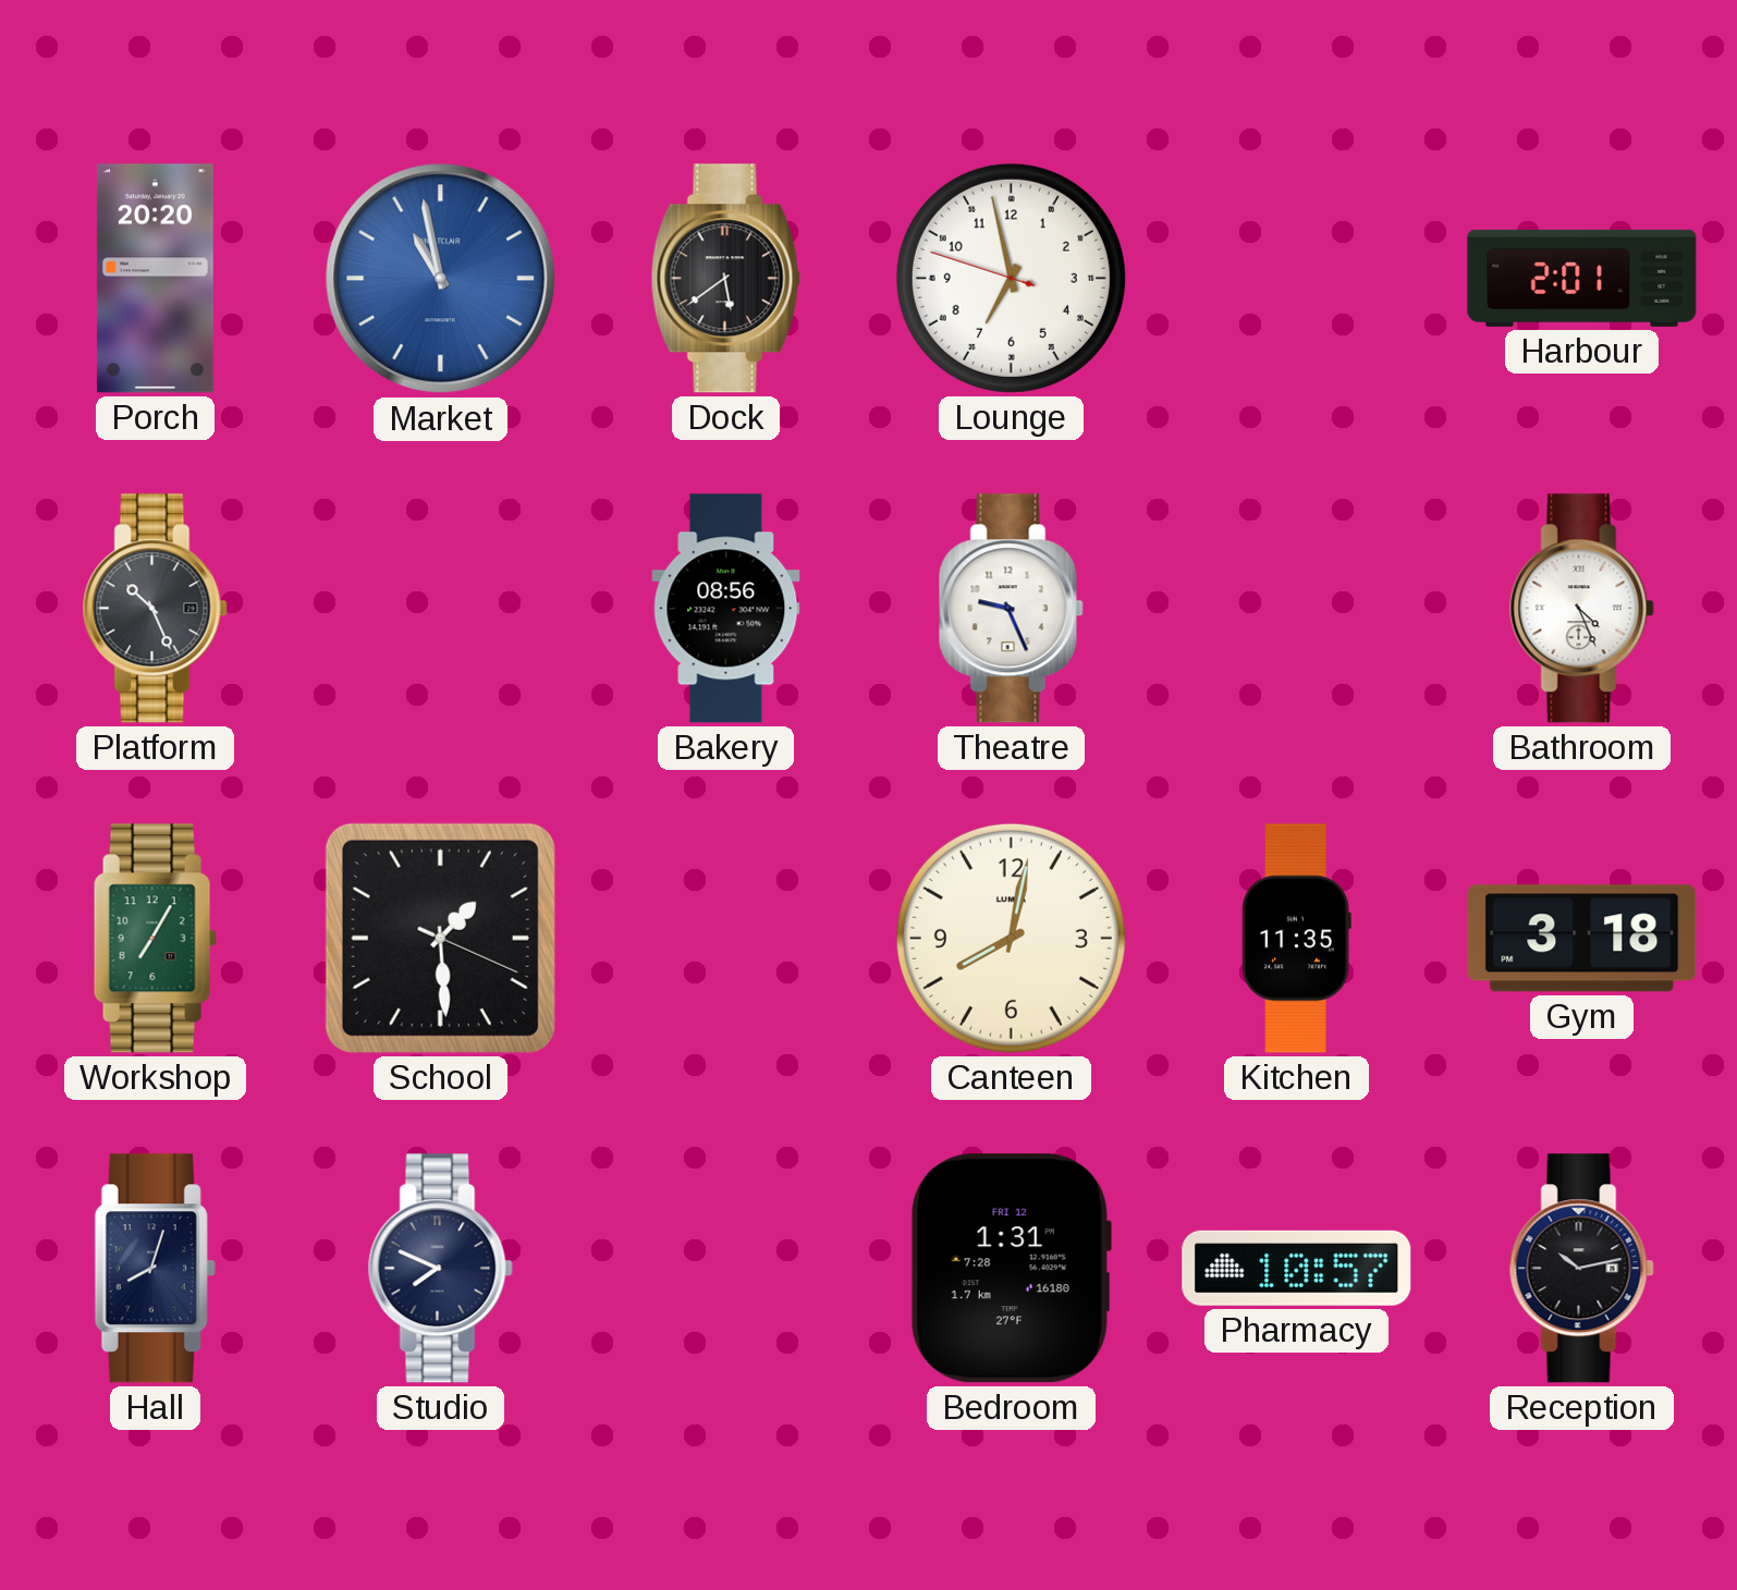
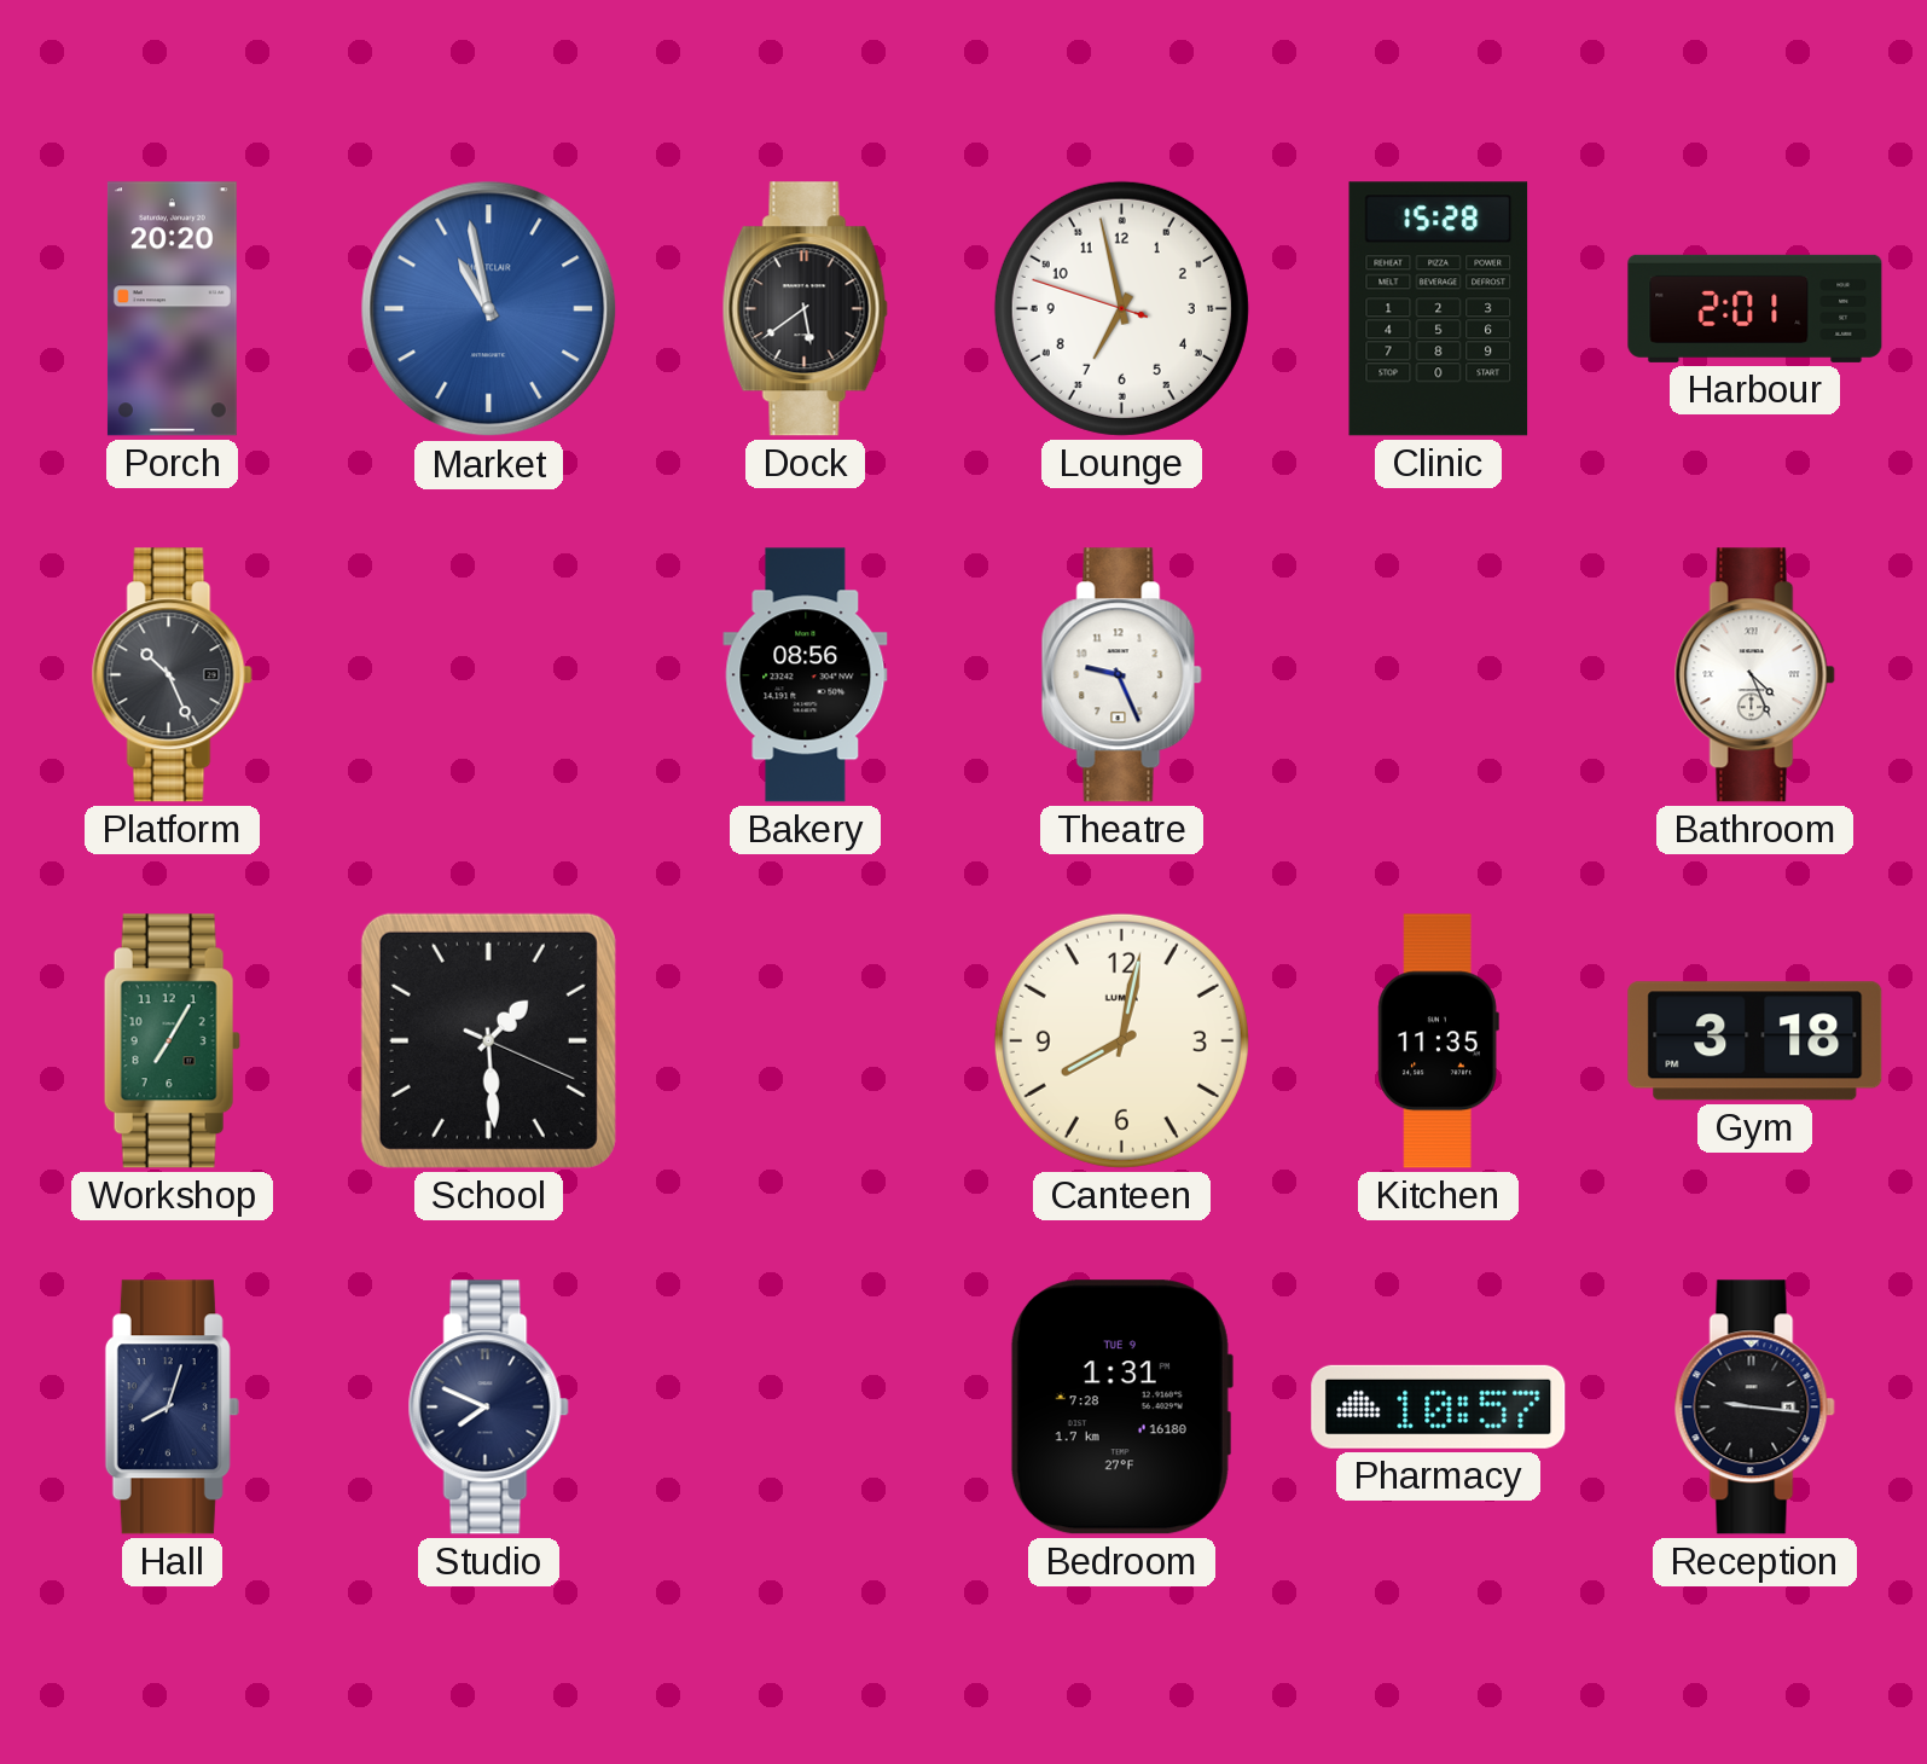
Clinic: none -> 15:28
Bedroom date: FRI 12 -> TUE 9
Reception: 10:13 -> 9:16
